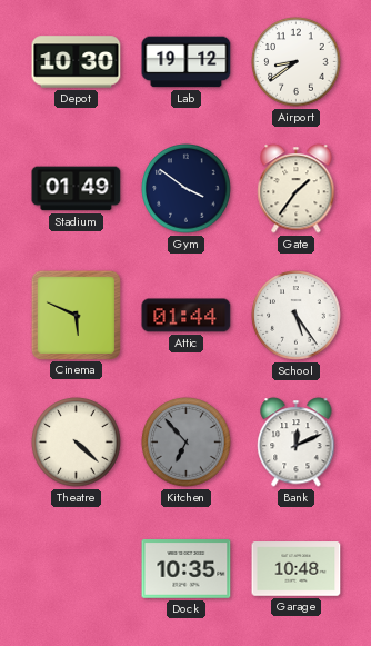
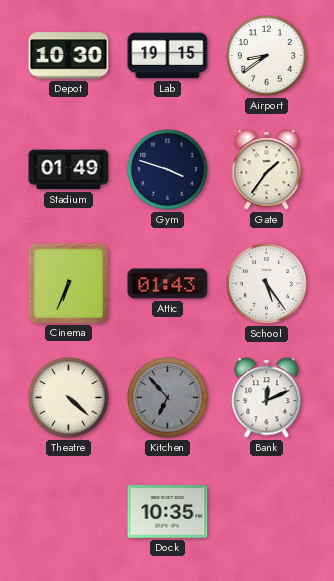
Lab: 19:12 -> 19:15
Gym: 3:51 -> 3:48
Cinema: 5:49 -> 6:34
Attic: 01:44 -> 01:43
Garage: 10:48 -> none
